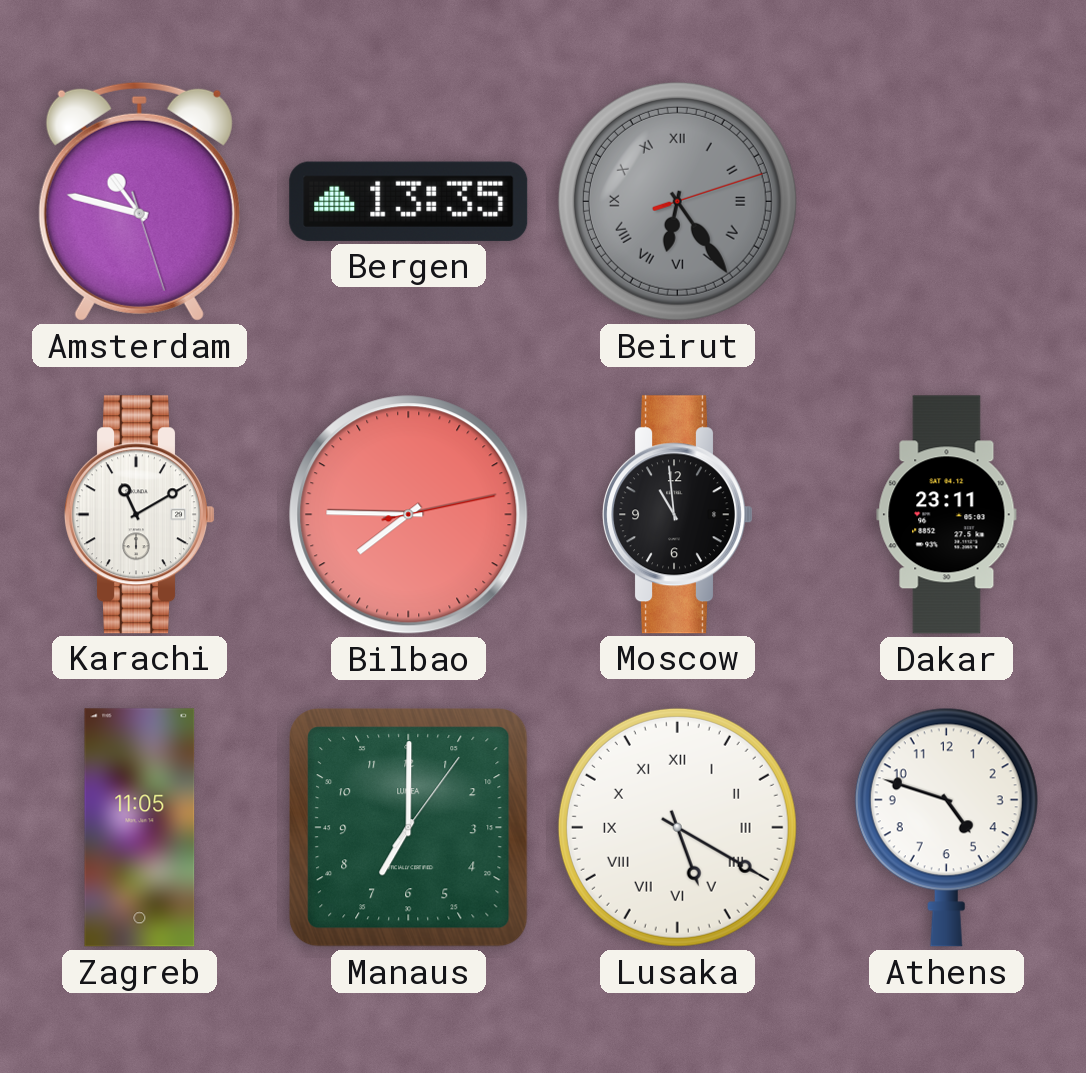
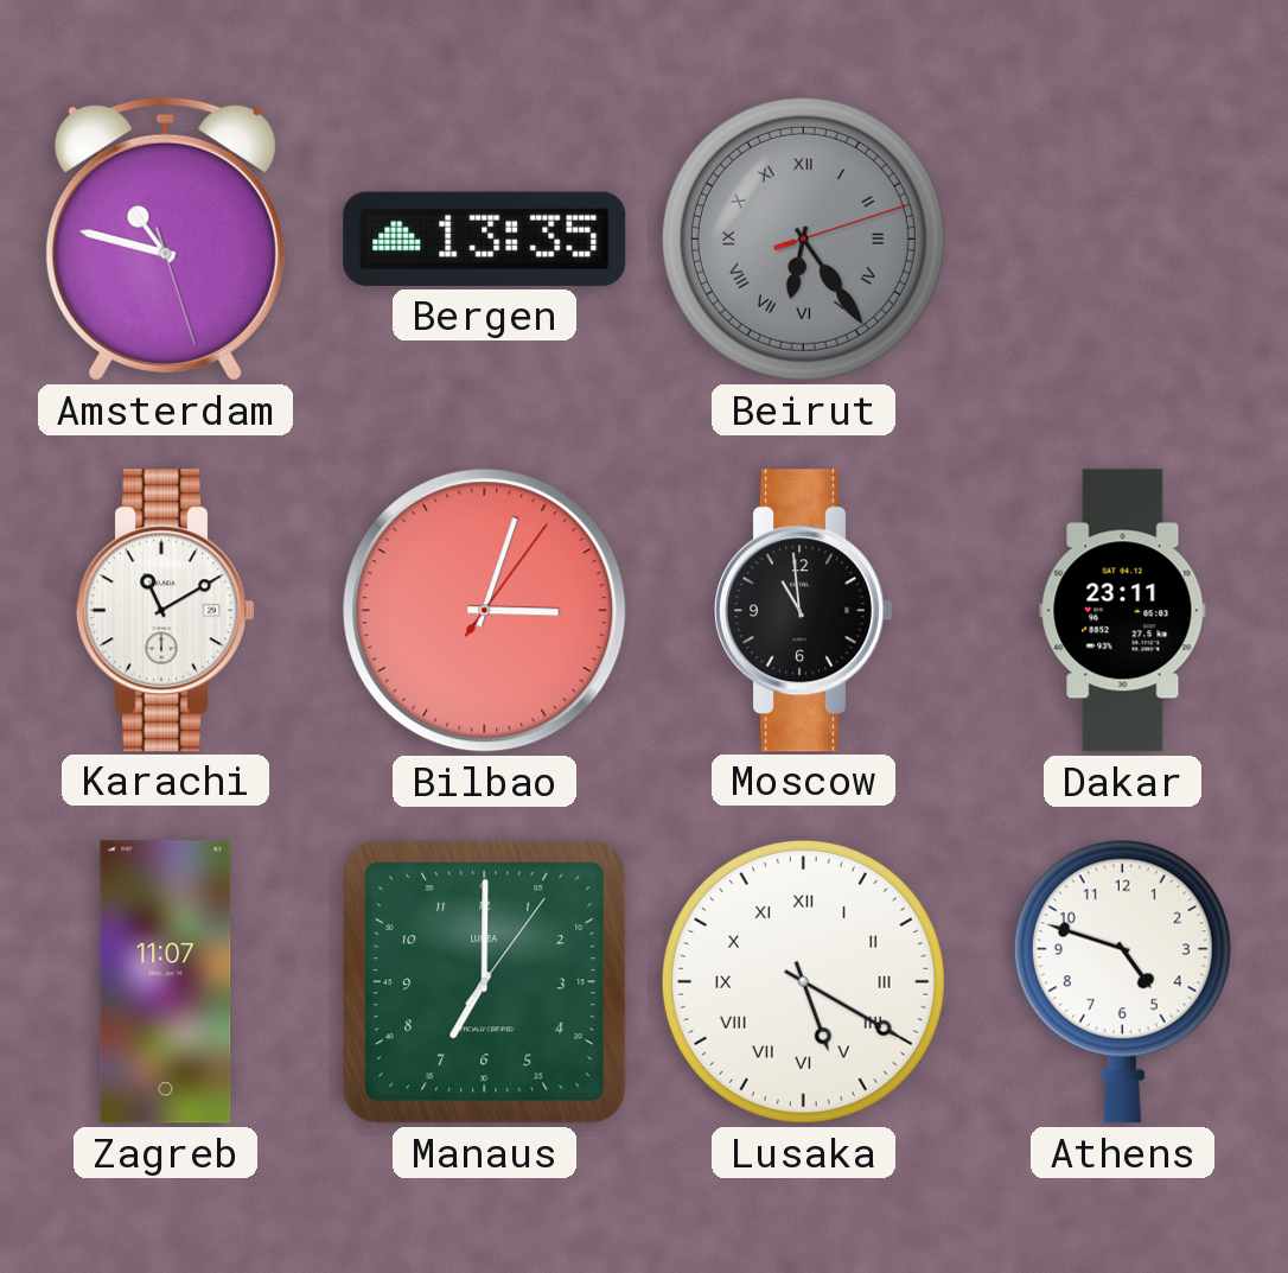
Bilbao: 7:45 -> 3:03
Zagreb: 11:05 -> 11:07
